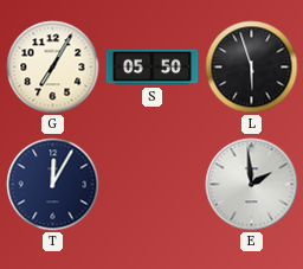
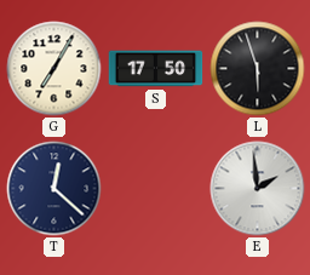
S: 05:50 -> 17:50
T: 12:05 -> 12:22
